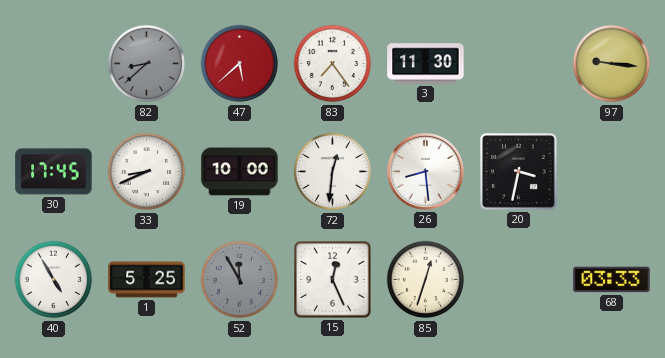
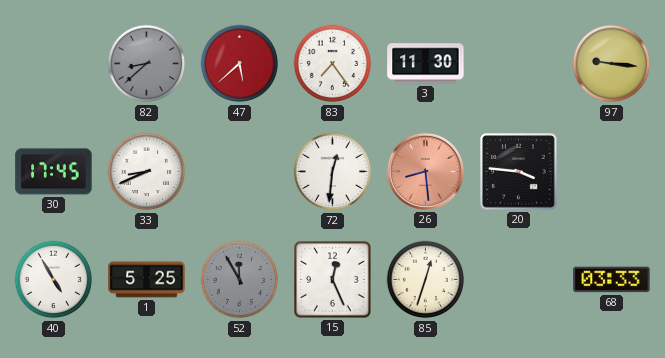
19: 10:00 -> none
26 dial: white -> salmon
20: 3:32 -> 3:46
